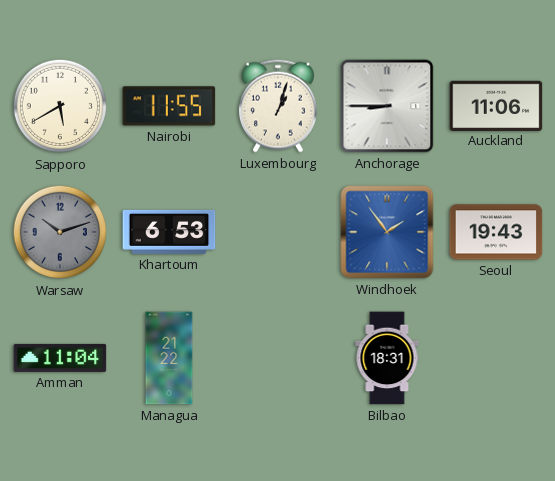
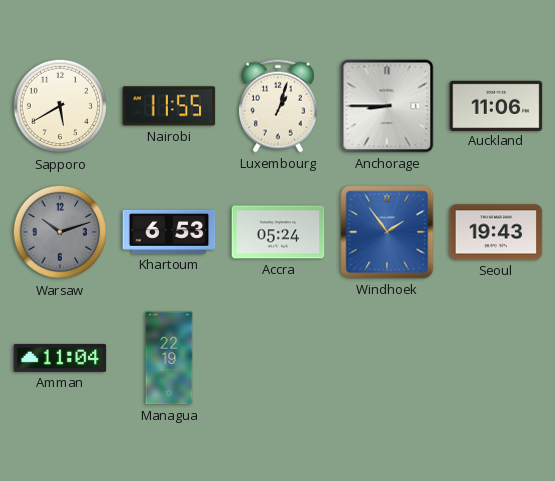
Accra: none -> 05:24
Managua: 21:22 -> 22:19
Bilbao: 18:31 -> none
